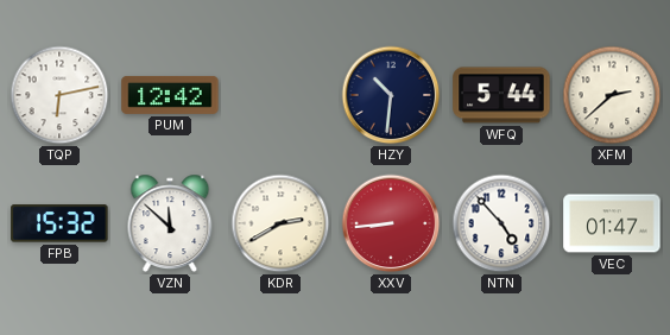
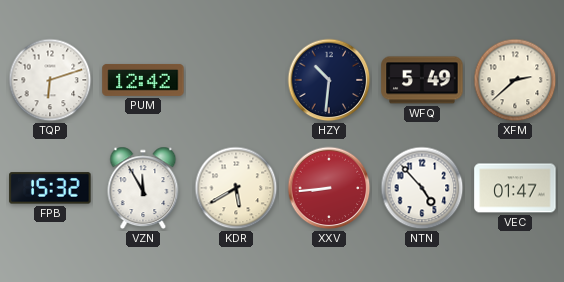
TQP: 6:13 -> 6:12
WFQ: 5:44 -> 5:49
VZN: 11:52 -> 11:55
KDR: 2:40 -> 5:40
